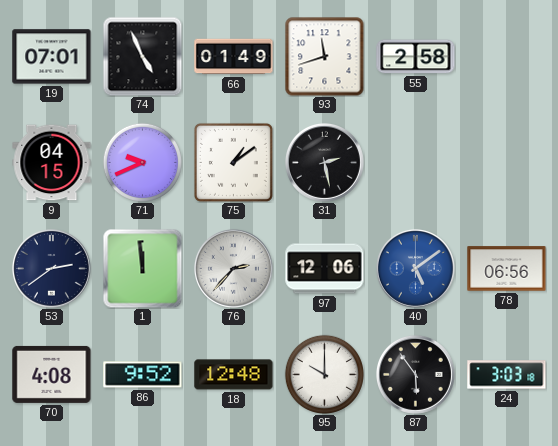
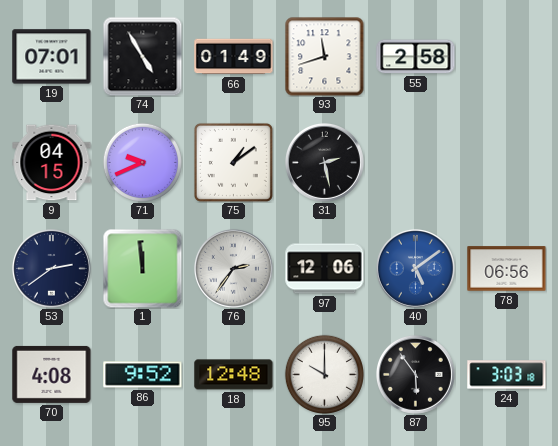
74: 4:56 -> 4:55
76: 2:37 -> 2:36
